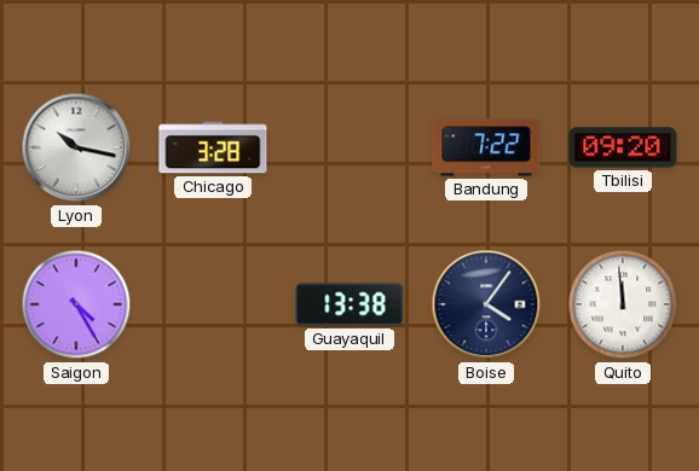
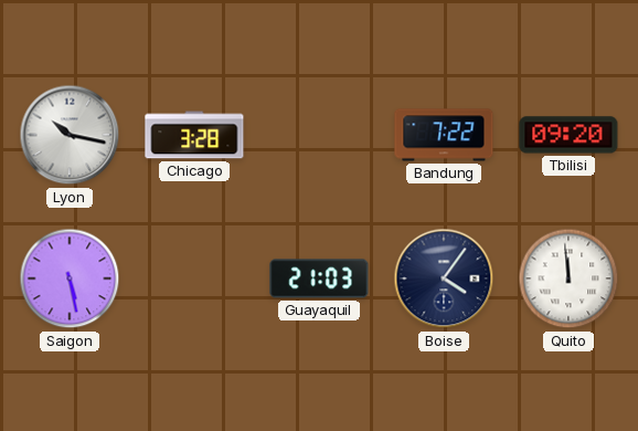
Saigon: 4:25 -> 5:28
Guayaquil: 13:38 -> 21:03
